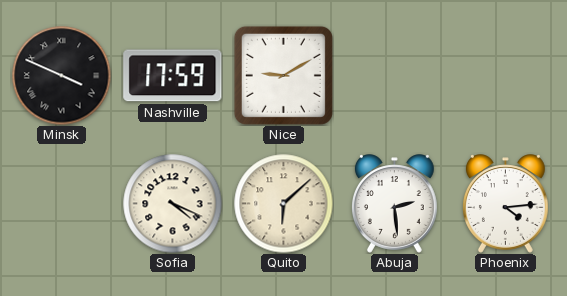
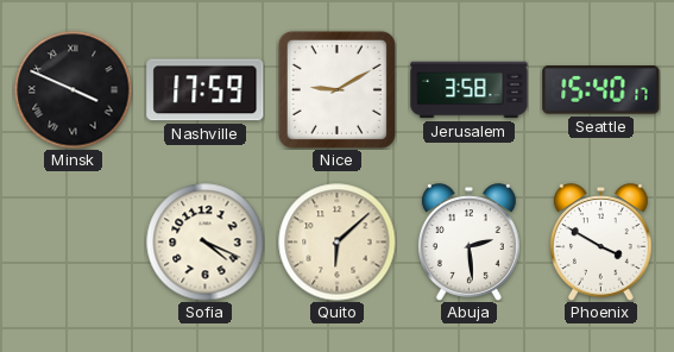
Jerusalem: none -> 3:58
Seattle: none -> 15:40
Phoenix: 4:14 -> 3:50
